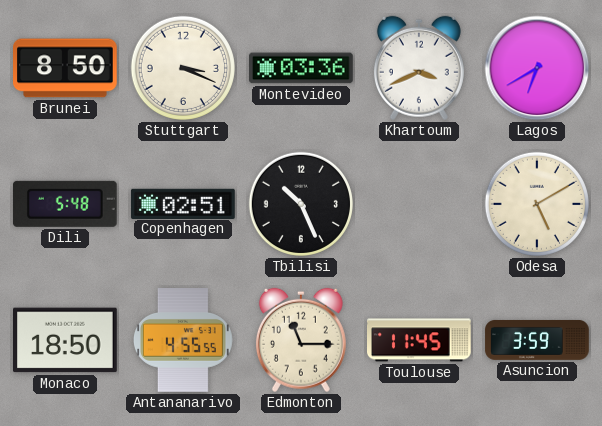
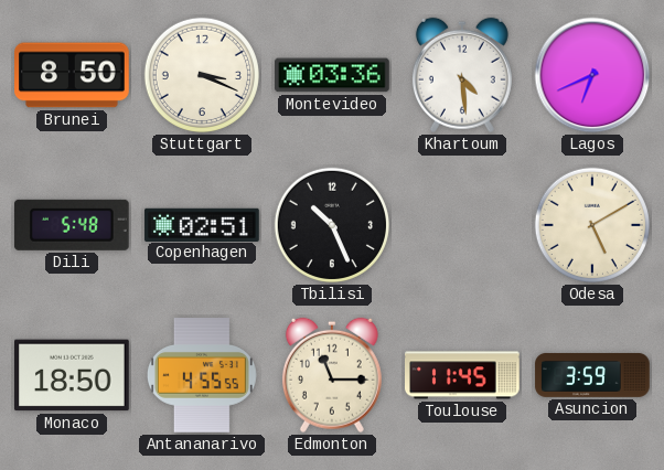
Khartoum: 3:41 -> 4:29
Lagos: 6:40 -> 6:41
